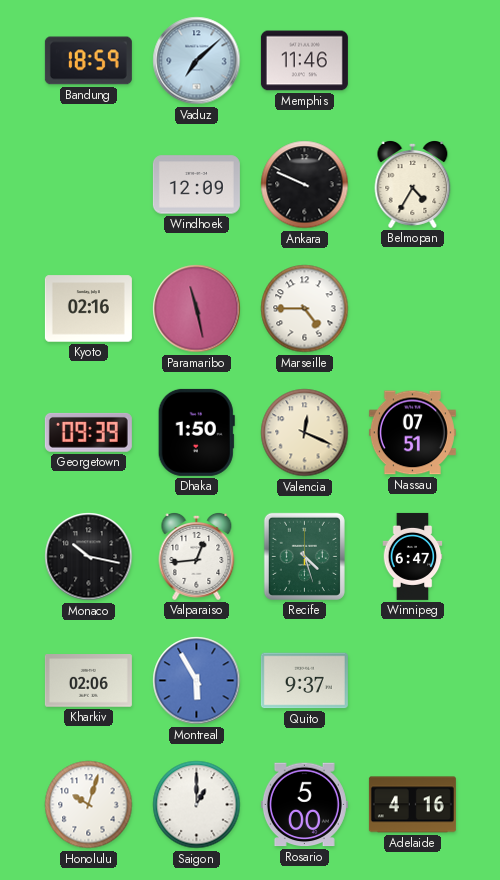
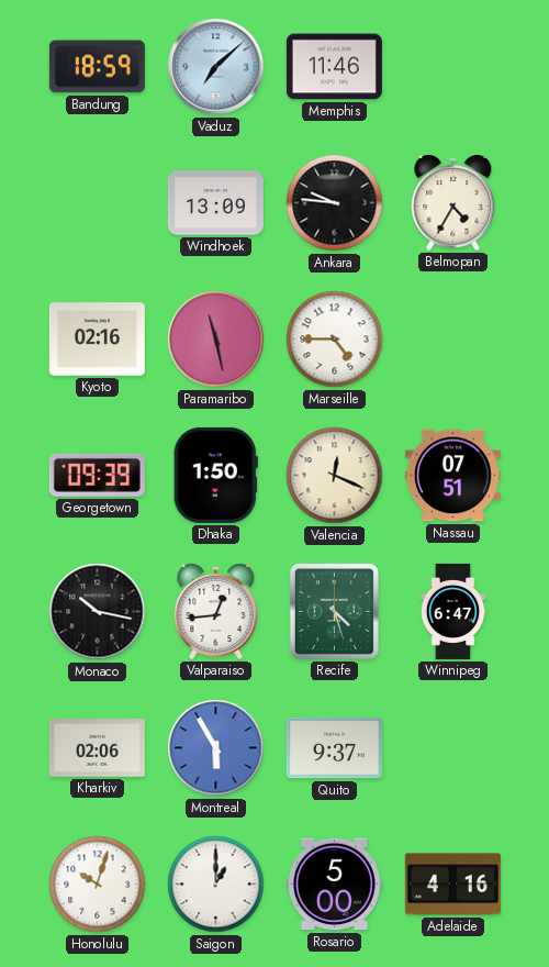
Windhoek: 12:09 -> 13:09
Ankara: 9:49 -> 9:46
